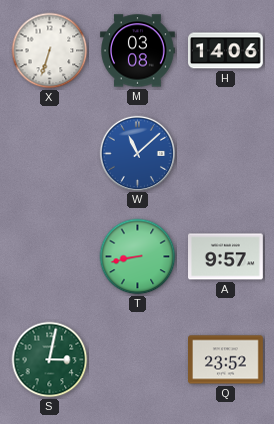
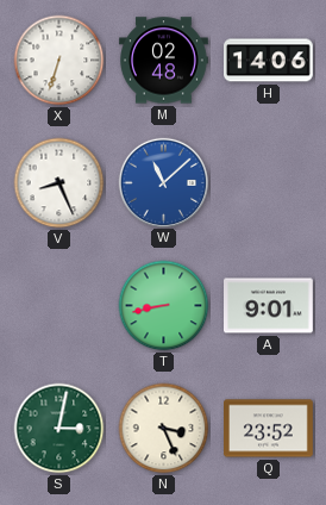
M: 03:08 -> 02:48
V: none -> 8:26
A: 9:57 -> 9:01
N: none -> 3:26
